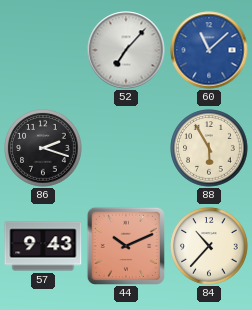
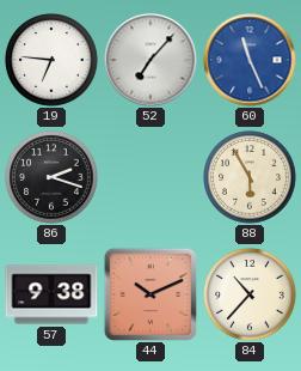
19: none -> 6:46
60: 11:08 -> 11:26
57: 9:43 -> 9:38
